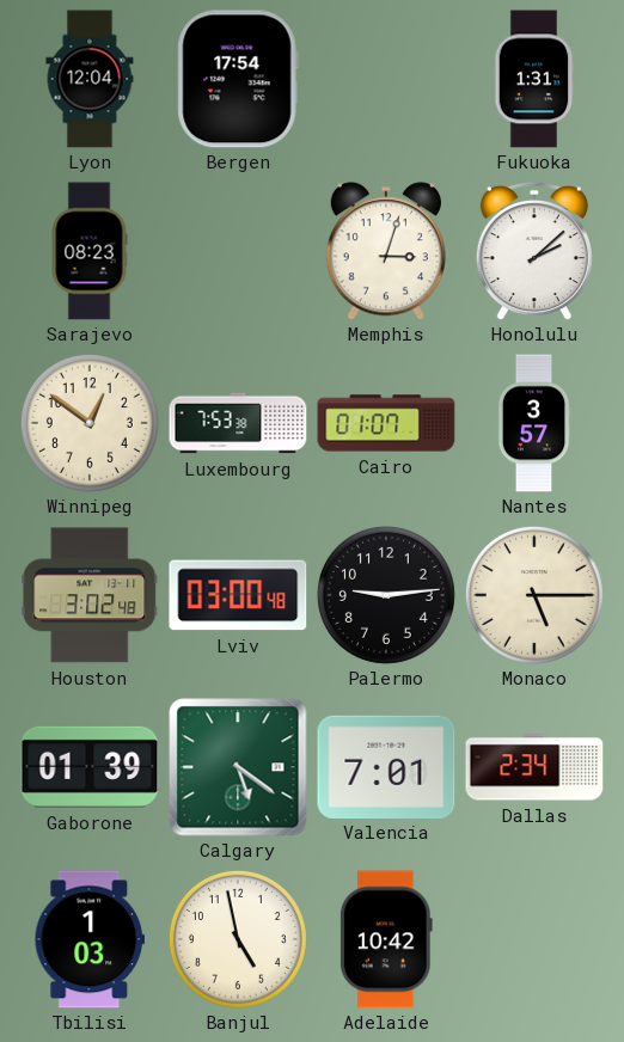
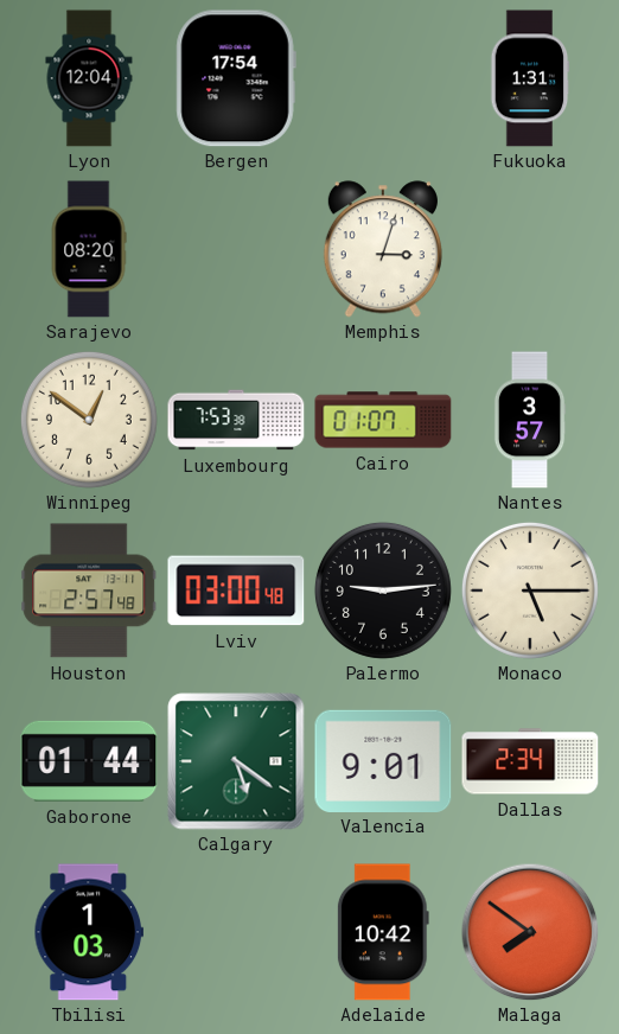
Sarajevo: 08:23 -> 08:20
Honolulu: 2:08 -> none
Houston: 3:02 -> 2:57
Gaborone: 01:39 -> 01:44
Valencia: 7:01 -> 9:01
Banjul: 4:58 -> none
Malaga: none -> 7:51
